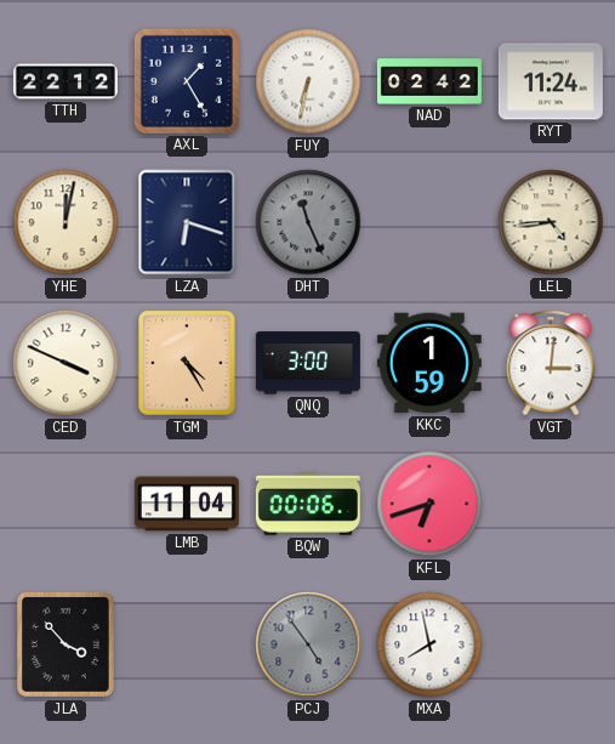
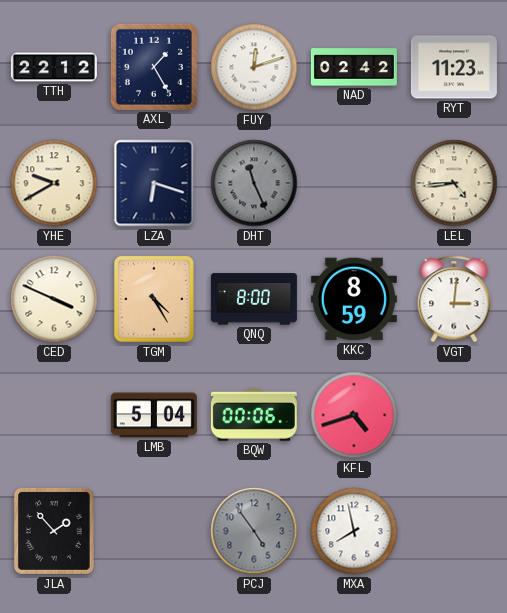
FUY: 6:32 -> 12:12
RYT: 11:24 -> 11:23
YHE: 12:02 -> 9:40
QNQ: 3:00 -> 8:00
KKC: 1:59 -> 8:59
LMB: 11:04 -> 5:04
KFL: 6:42 -> 4:42
JLA: 3:53 -> 1:53
